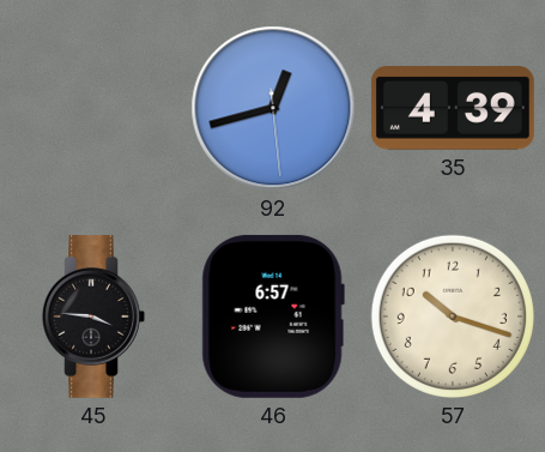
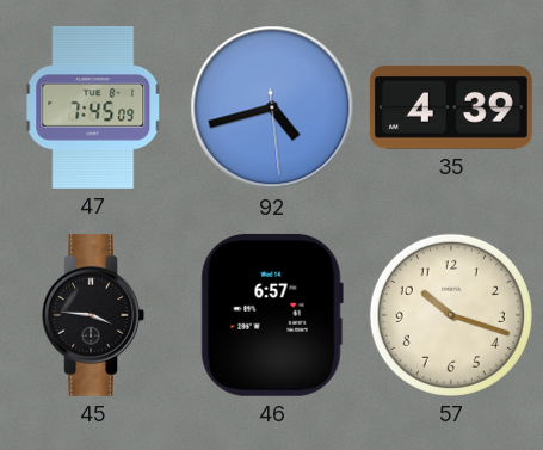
47: none -> 7:45
92: 12:42 -> 4:42
